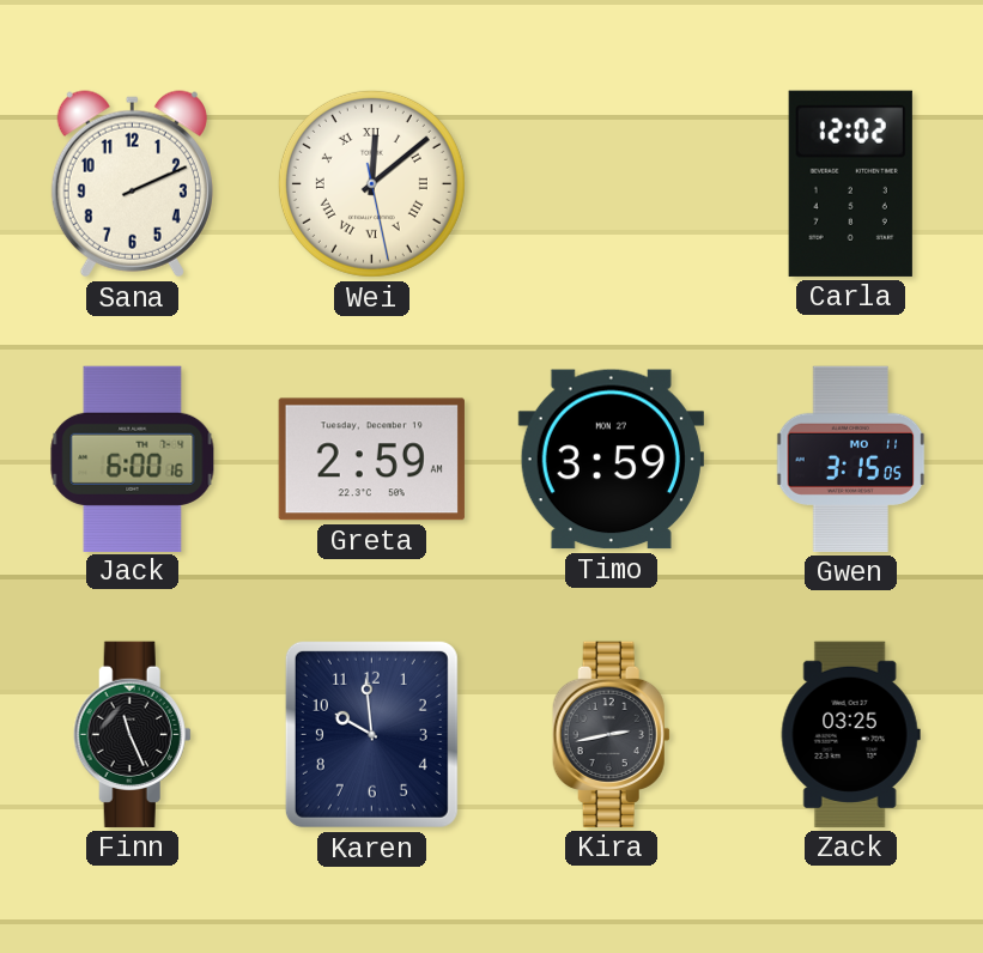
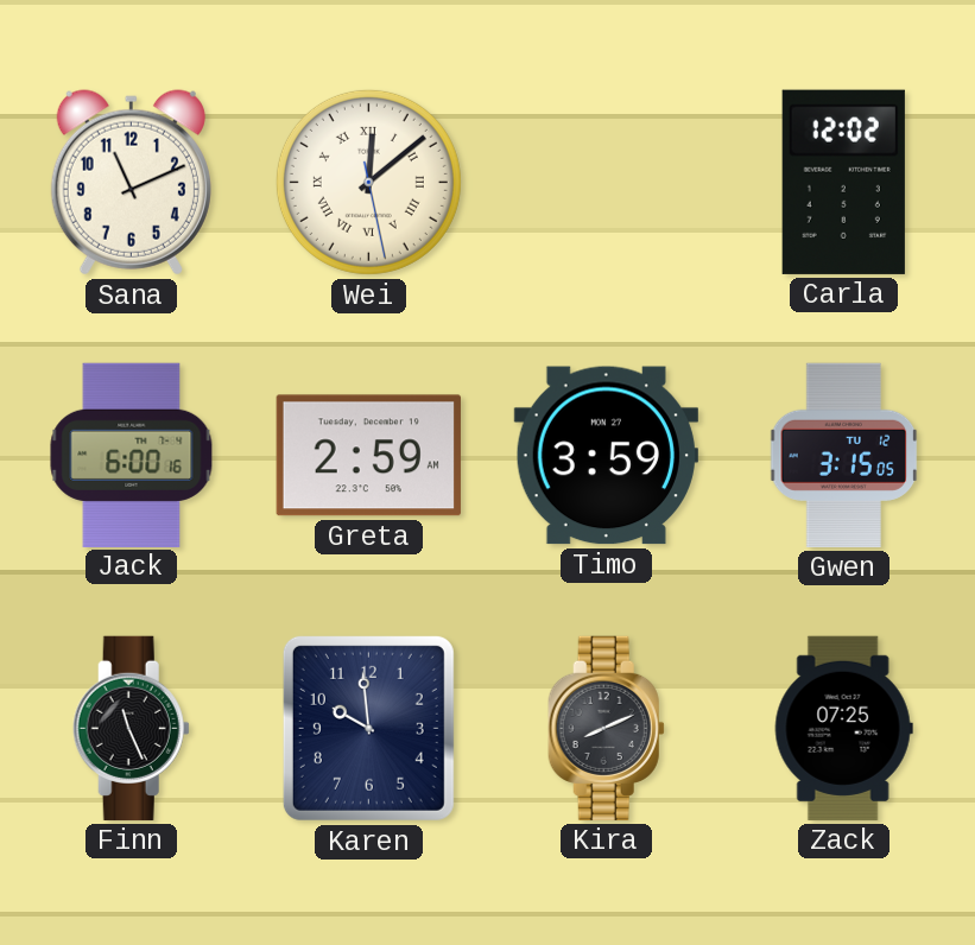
Sana: 2:11 -> 11:11
Gwen date: MO 11 -> TU 12
Kira: 2:43 -> 8:11
Zack: 03:25 -> 07:25
